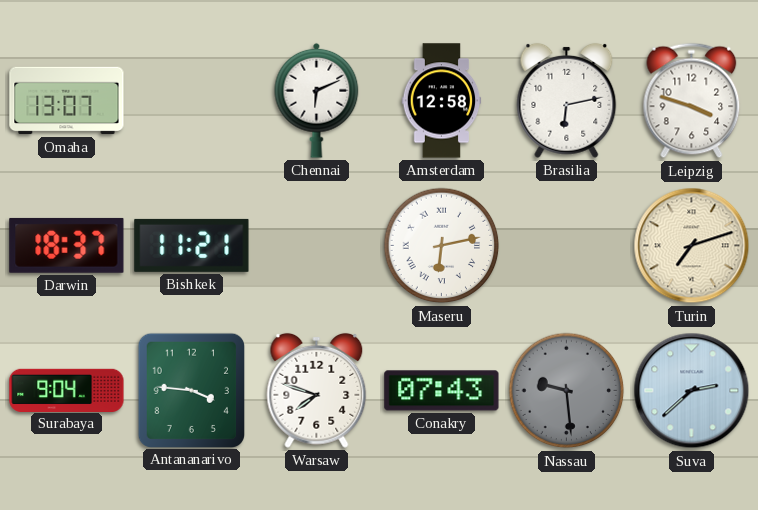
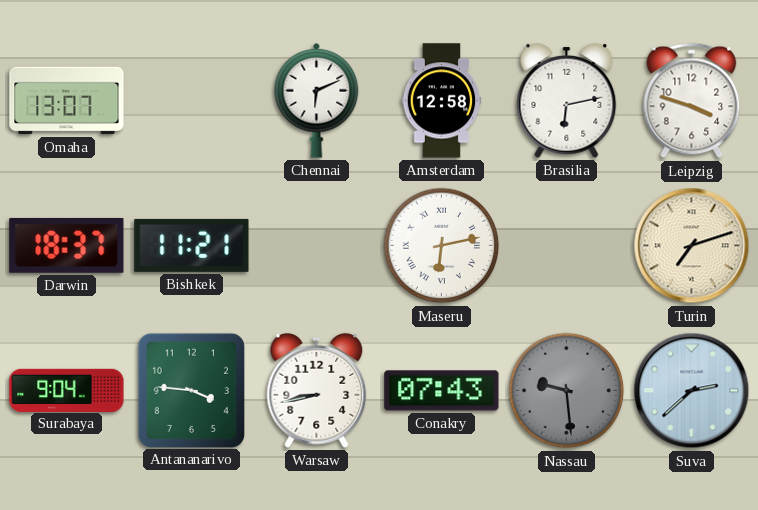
Warsaw: 7:48 -> 8:43
